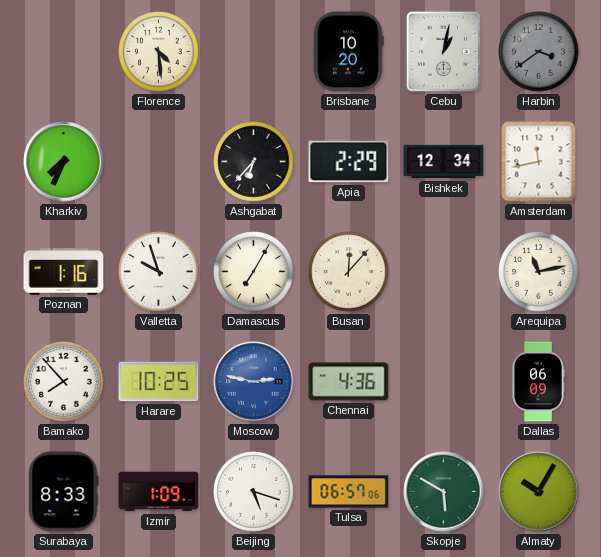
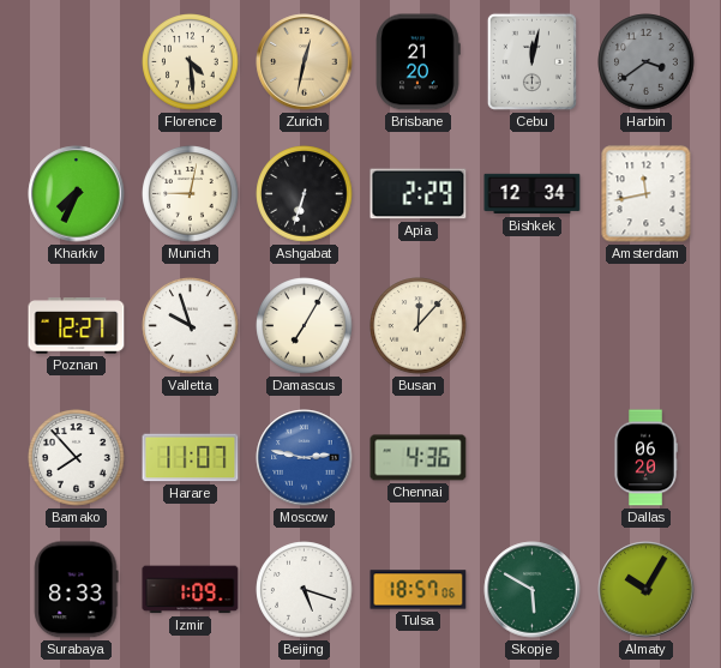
Zurich: none -> 12:32
Brisbane: 10:20 -> 21:20
Cebu: 1:02 -> 12:02
Munich: none -> 9:02
Ashgabat: 6:37 -> 6:33
Poznan: 1:16 -> 12:27
Arequipa: 11:13 -> none
Harare: 10:25 -> 11:07
Dallas: 06:09 -> 06:20
Tulsa: 06:57 -> 18:57
